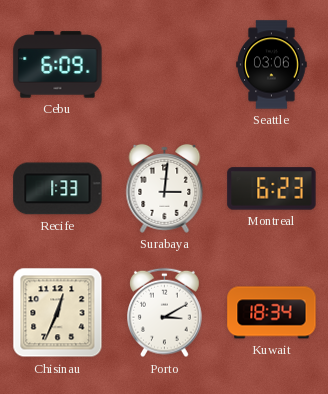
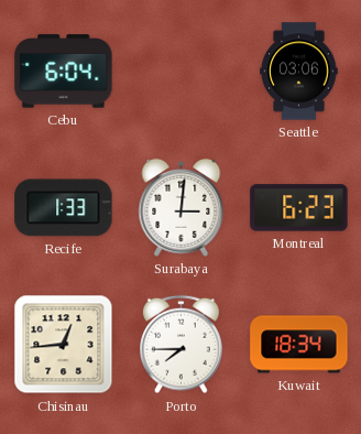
Cebu: 6:09 -> 6:04
Chisinau: 12:34 -> 12:44
Porto: 3:10 -> 7:45
